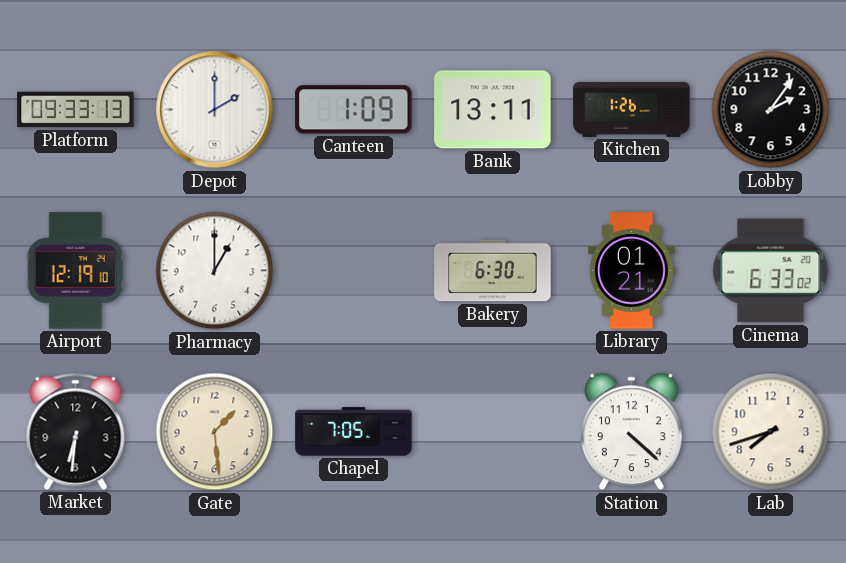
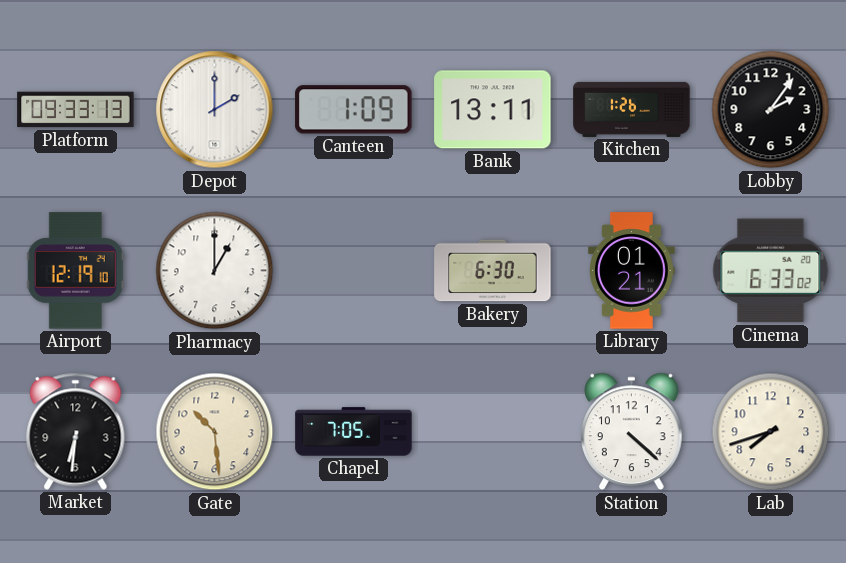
Gate: 1:29 -> 10:29
